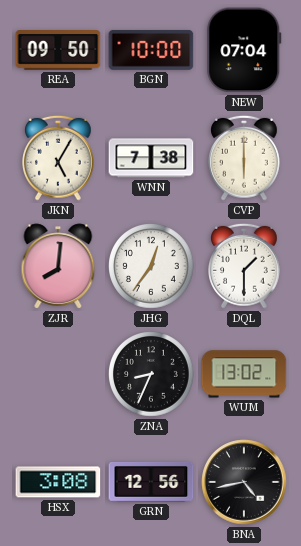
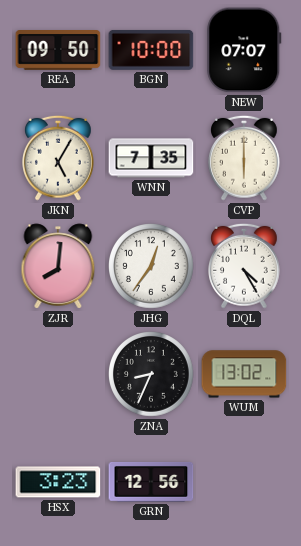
NEW: 07:04 -> 07:07
WNN: 7:38 -> 7:35
DQL: 1:30 -> 4:25
HSX: 3:08 -> 3:23
BNA: 4:43 -> none
